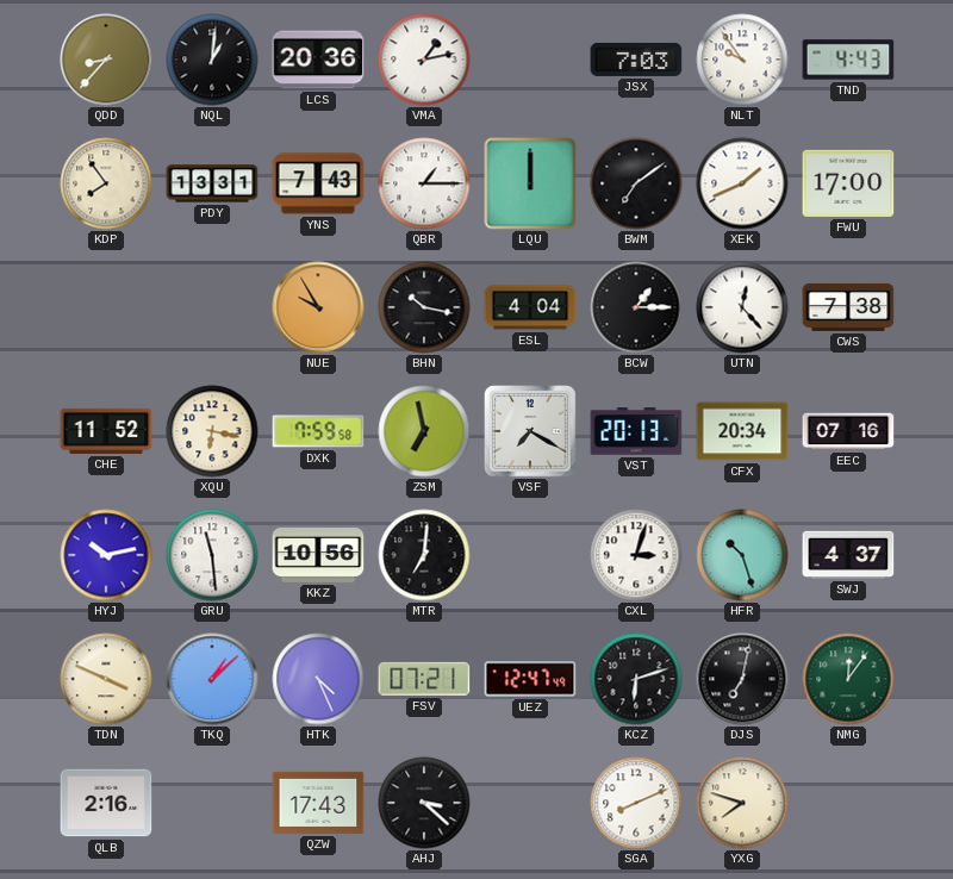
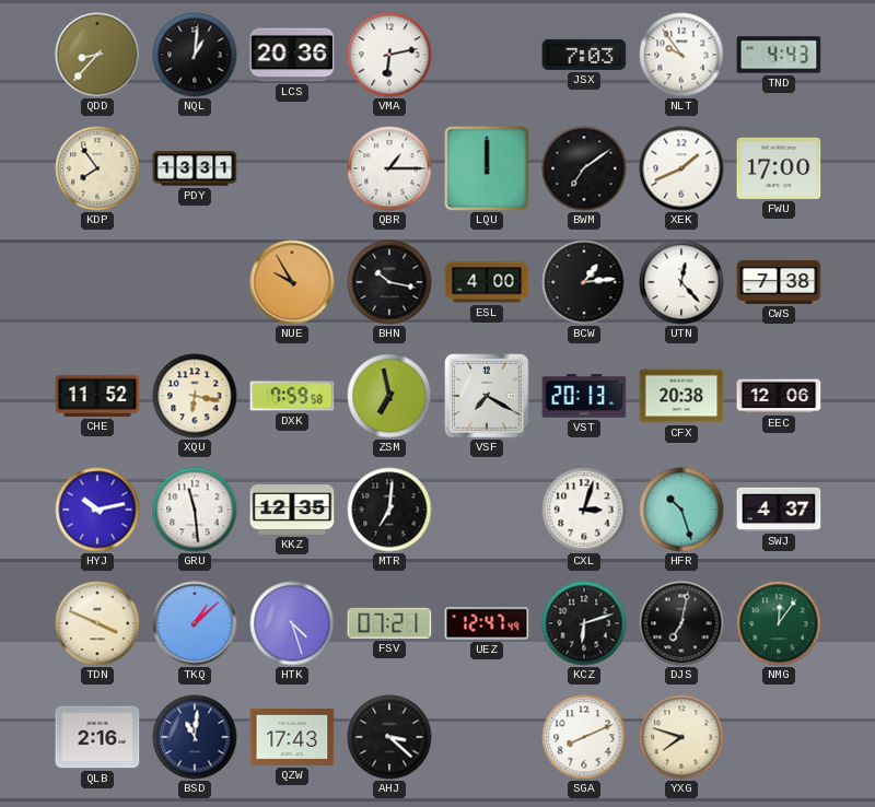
VMA: 1:13 -> 6:13
YNS: 7:43 -> none
ESL: 4:04 -> 4:00
BCW: 1:15 -> 1:14
CFX: 20:34 -> 20:38
EEC: 07:16 -> 12:06
KKZ: 10:56 -> 12:35
HTK: 4:26 -> 4:27
BSD: none -> 11:01
